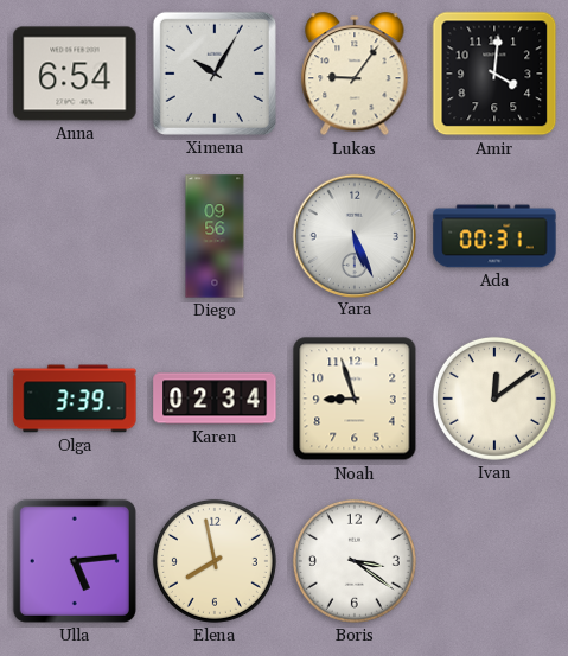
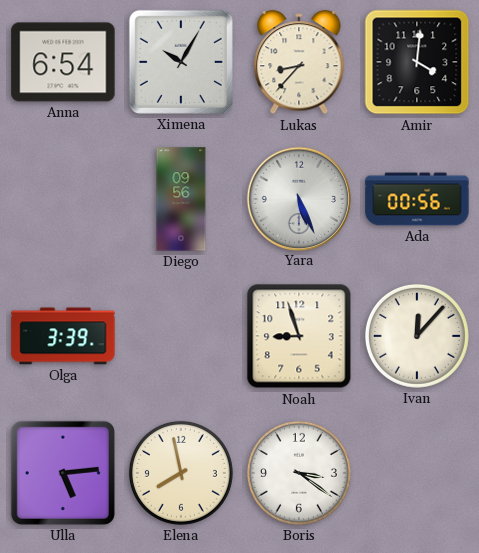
Lukas: 9:06 -> 8:37
Ada: 00:31 -> 00:56
Karen: 02:34 -> none
Ivan: 12:09 -> 12:07
